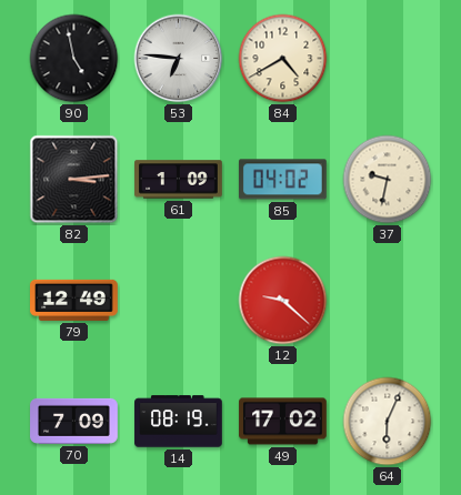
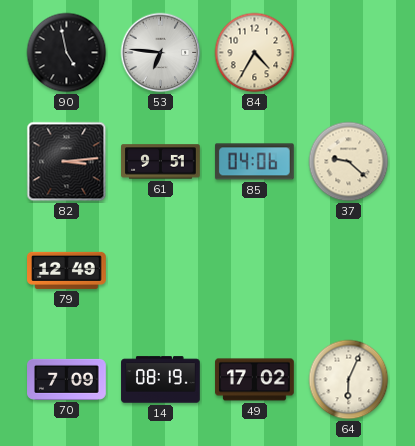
84: 4:40 -> 4:35
61: 1:09 -> 9:51
85: 04:02 -> 04:06
37: 9:32 -> 9:22
12: 9:22 -> none
